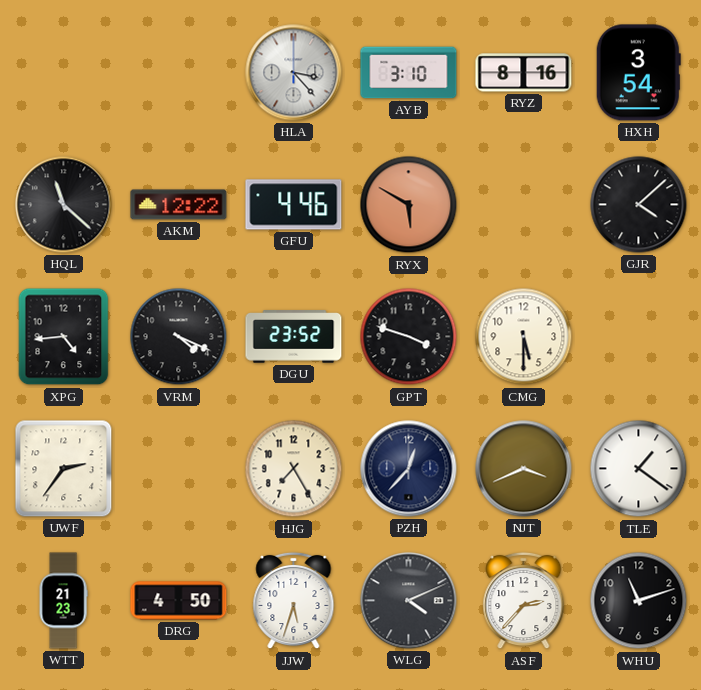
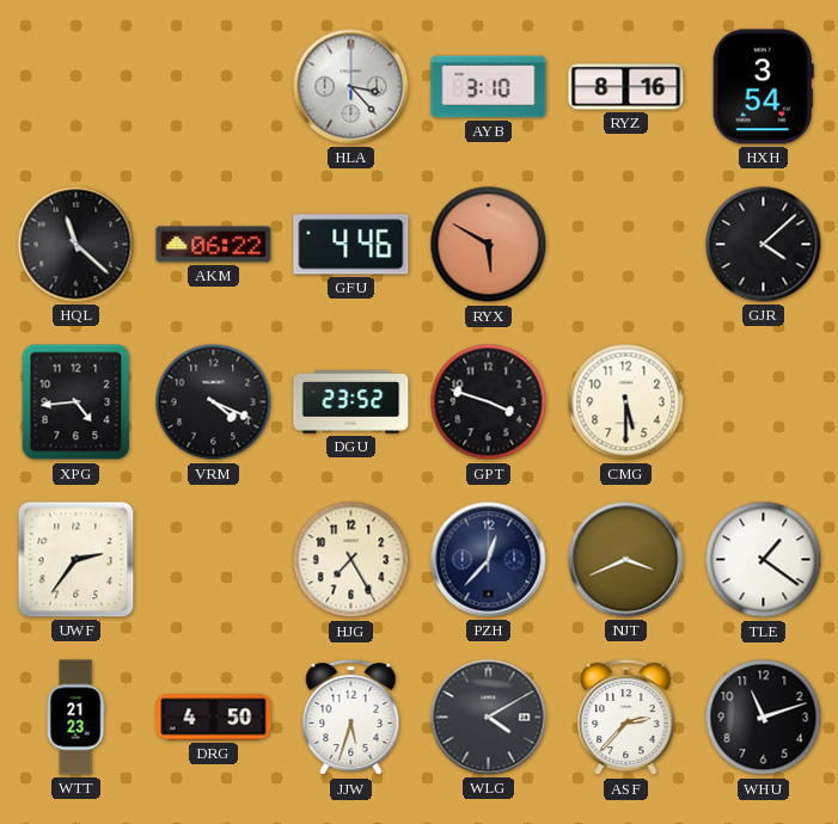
AKM: 12:22 -> 06:22
WLG: 4:11 -> 4:10
